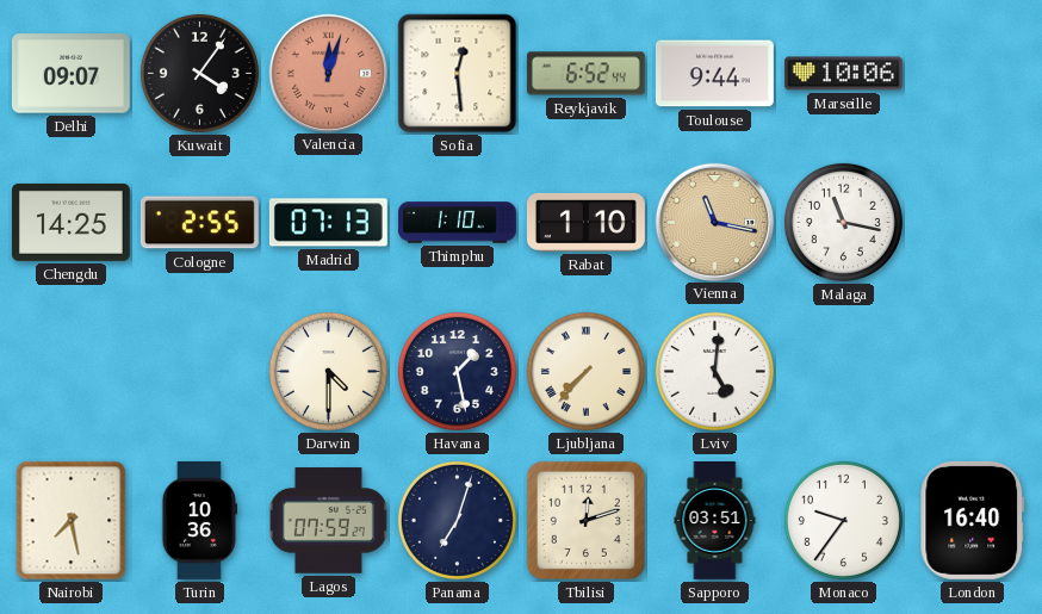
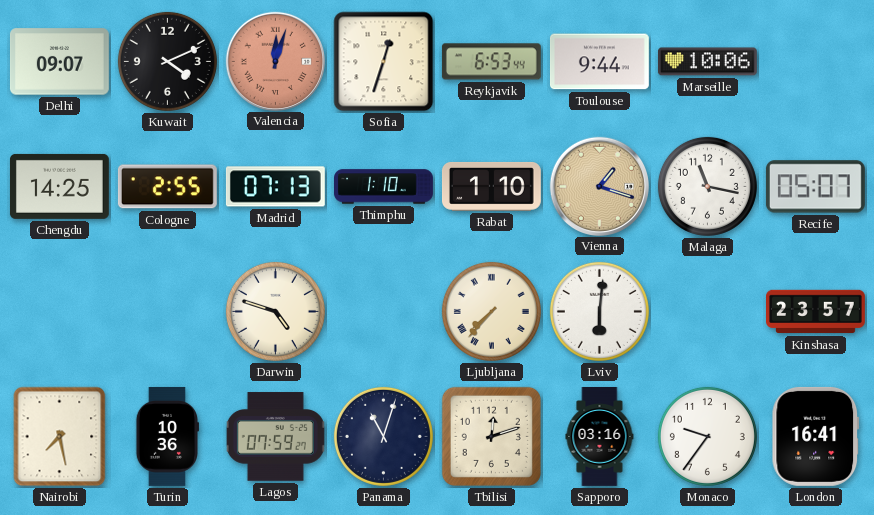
Kuwait: 4:06 -> 4:11
Sofia: 12:29 -> 12:33
Reykjavik: 6:52 -> 6:53
Vienna: 11:17 -> 1:18
Recife: none -> 05:07
Darwin: 4:30 -> 4:48
Havana: 1:28 -> none
Lviv: 5:01 -> 6:01
Kinshasa: none -> 23:57
Panama: 7:03 -> 11:03
Sapporo: 03:51 -> 03:16
London: 16:40 -> 16:41
